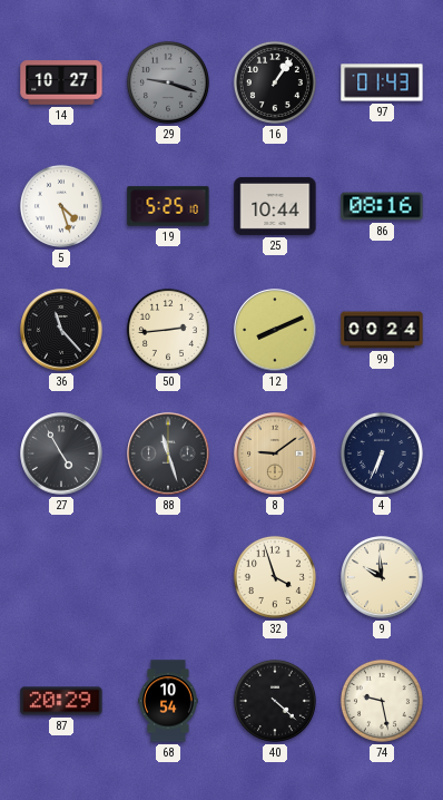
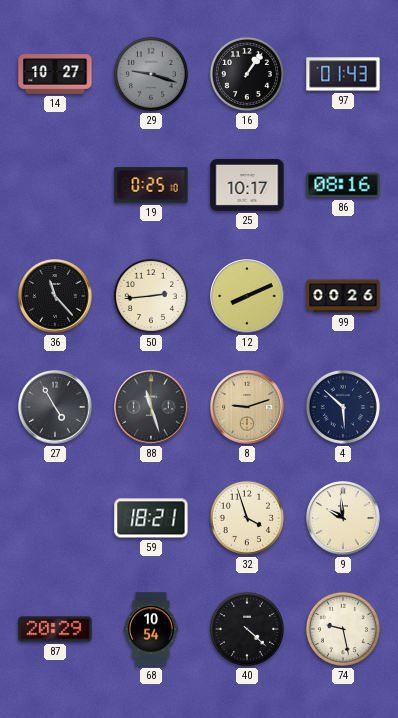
5: 4:27 -> none
19: 5:25 -> 0:25
25: 10:44 -> 10:17
99: 00:24 -> 00:26
8: 9:09 -> 9:12
4: 6:34 -> 5:52
59: none -> 18:21
